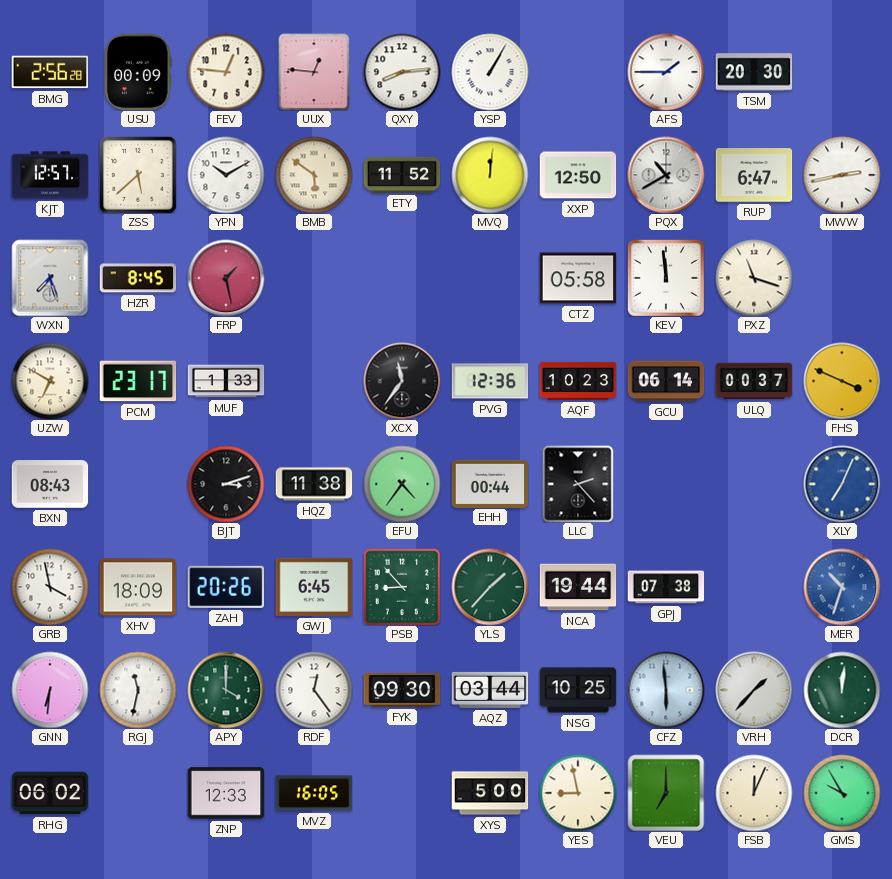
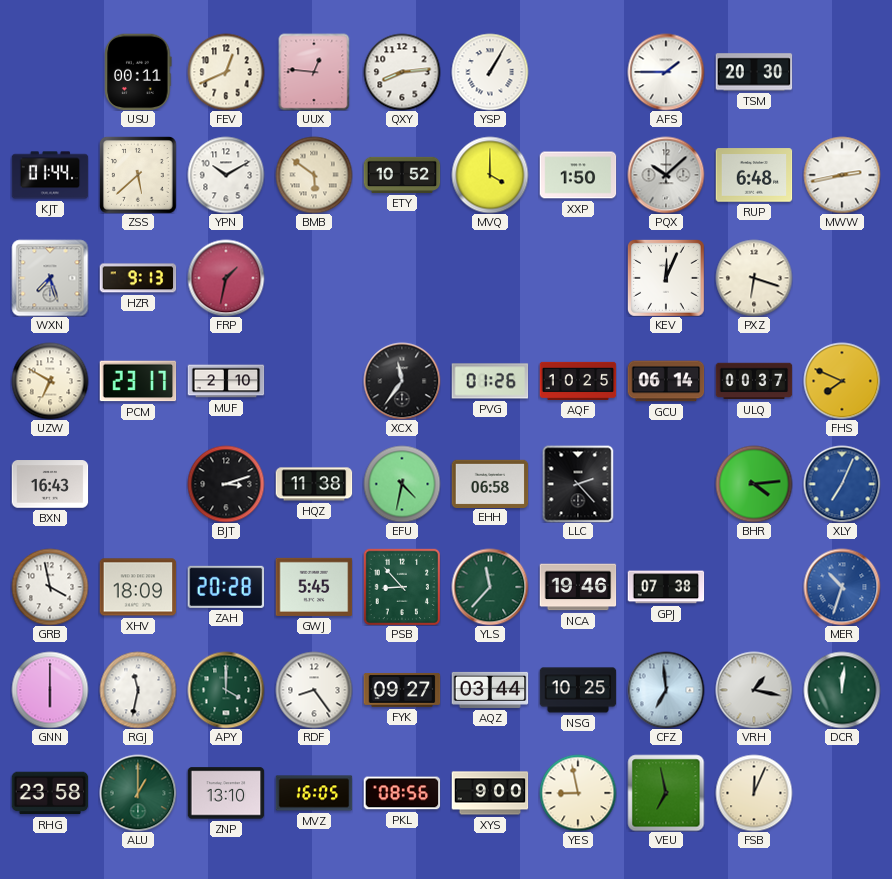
BMG: 2:56 -> none
USU: 00:09 -> 00:11
FEV: 12:46 -> 12:41
KJT: 12:57 -> 01:44
ETY: 11:52 -> 10:52
MVQ: 12:01 -> 4:00
XXP: 12:50 -> 1:50
PQX: 10:40 -> 10:08
RUP: 6:47 -> 6:48
HZR: 8:45 -> 9:13
FRP: 1:28 -> 1:32
CTZ: 05:58 -> none
KEV: 11:59 -> 12:04
PXZ: 11:18 -> 6:18
MUF: 1:33 -> 2:10
PVG: 12:36 -> 01:26
AQF: 10:23 -> 10:25
FHS: 3:49 -> 7:49
BXN: 08:43 -> 16:43
EFU: 4:36 -> 4:32
EHH: 00:44 -> 06:58
BHR: none -> 4:14
ZAH: 20:26 -> 20:28
GWJ: 6:45 -> 5:45
YLS: 1:37 -> 11:37
NCA: 19:44 -> 19:46
GNN: 6:31 -> 6:00
RDF: 12:24 -> 8:24
FYK: 09:30 -> 09:27
CFZ: 5:59 -> 6:59
VRH: 1:37 -> 1:17
RHG: 06:02 -> 23:58
ALU: none -> 1:00
ZNP: 12:33 -> 13:10
PKL: none -> 08:56
XYS: 5:00 -> 9:00
VEU: 7:00 -> 6:58
GMS: 9:55 -> none
